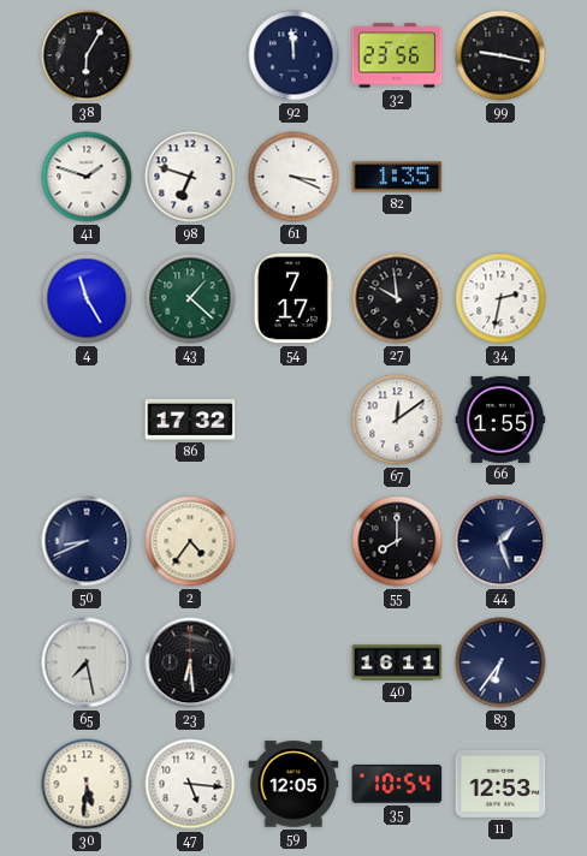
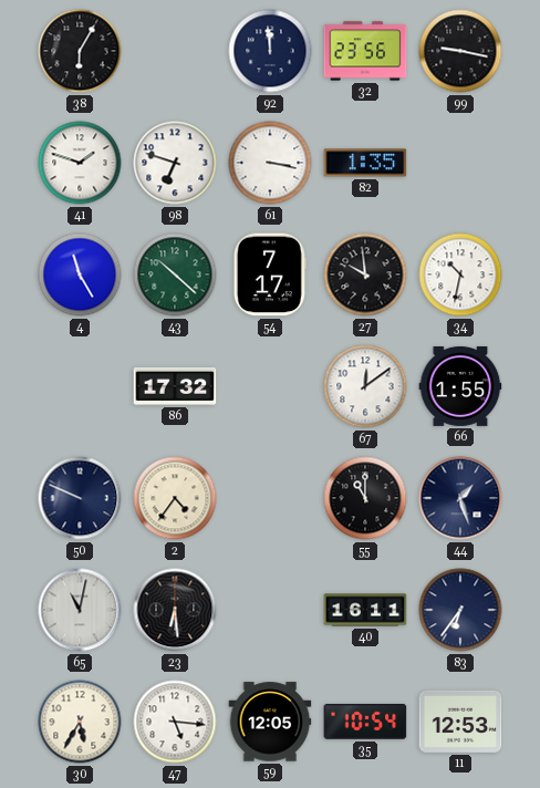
61: 3:19 -> 3:17
43: 1:22 -> 10:22
34: 2:32 -> 10:32
50: 8:41 -> 9:49
55: 8:00 -> 11:00
65: 7:28 -> 11:02
30: 5:31 -> 5:35
